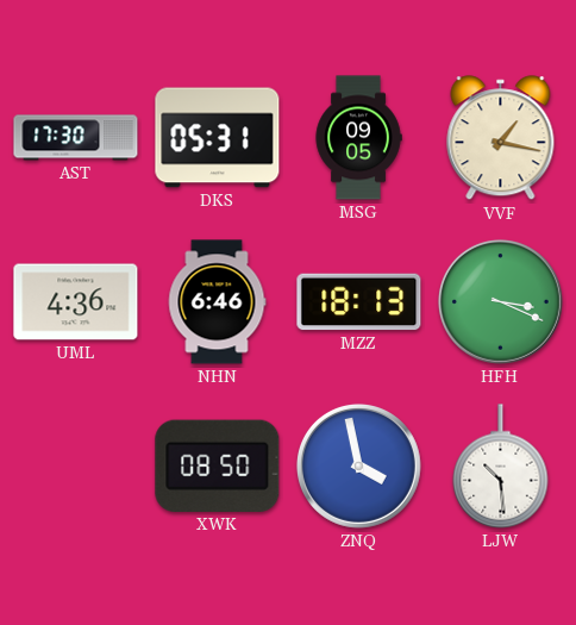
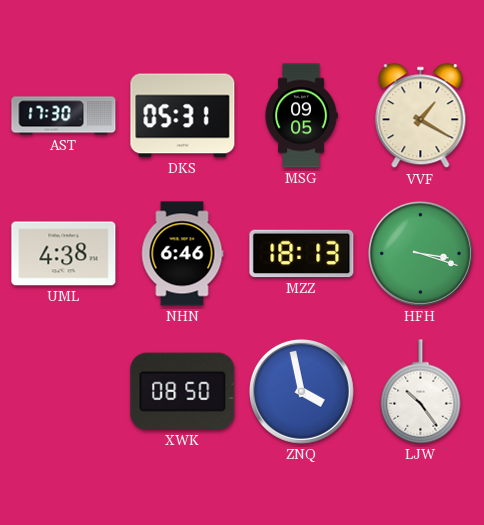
VVF: 1:17 -> 1:20
UML: 4:36 -> 4:38
HFH: 3:19 -> 3:18
LJW: 10:29 -> 10:24
